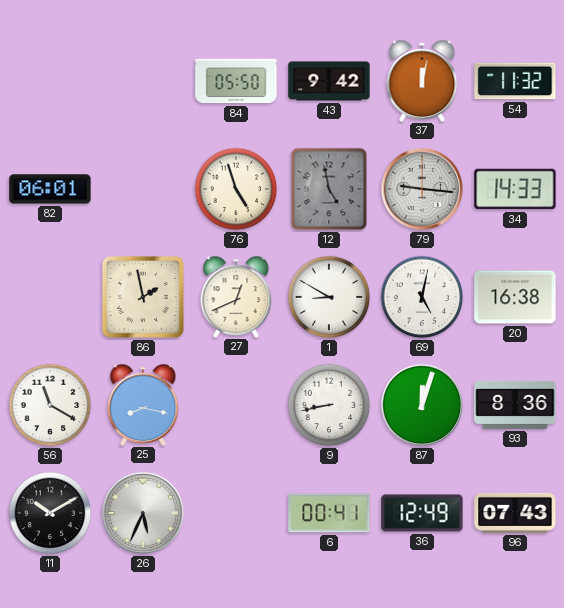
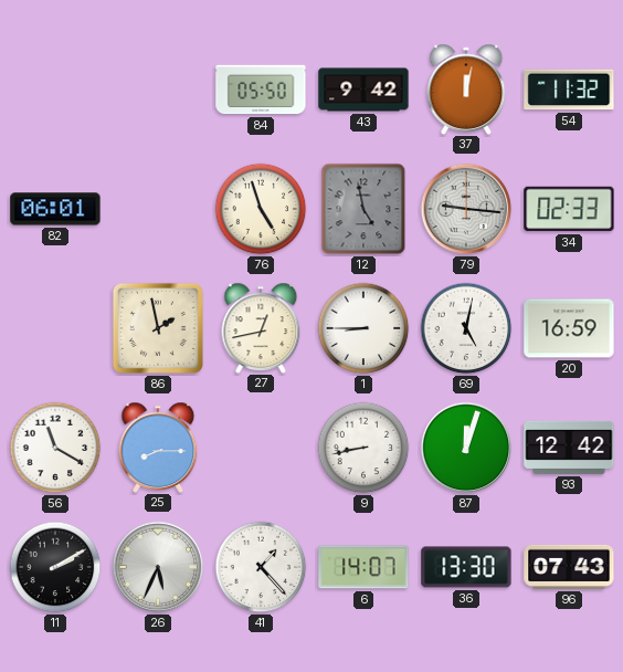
34: 14:33 -> 02:33
27: 12:41 -> 12:43
1: 8:50 -> 8:45
20: 16:38 -> 16:59
25: 8:17 -> 8:15
93: 8:36 -> 12:42
11: 10:10 -> 2:10
41: none -> 1:23
6: 00:41 -> 14:07
36: 12:49 -> 13:30
